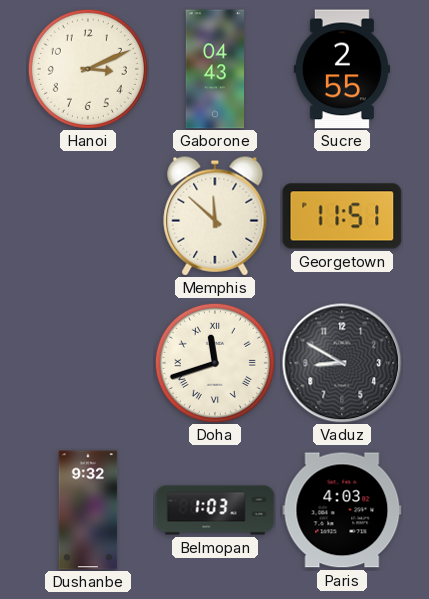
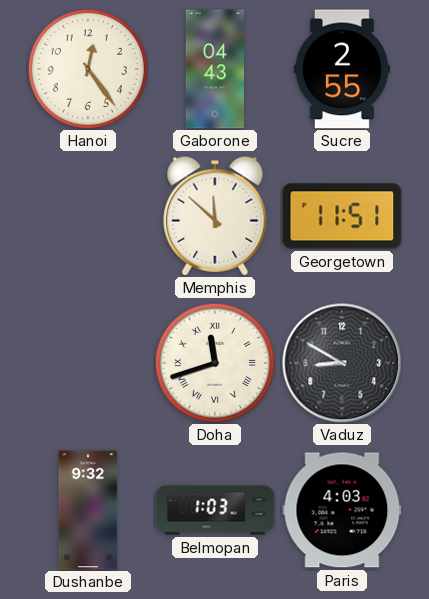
Hanoi: 3:11 -> 12:24
